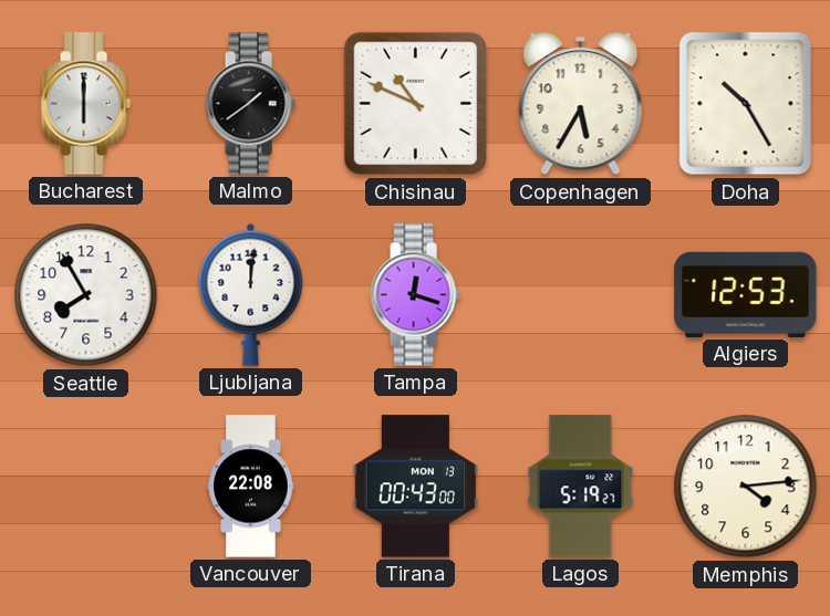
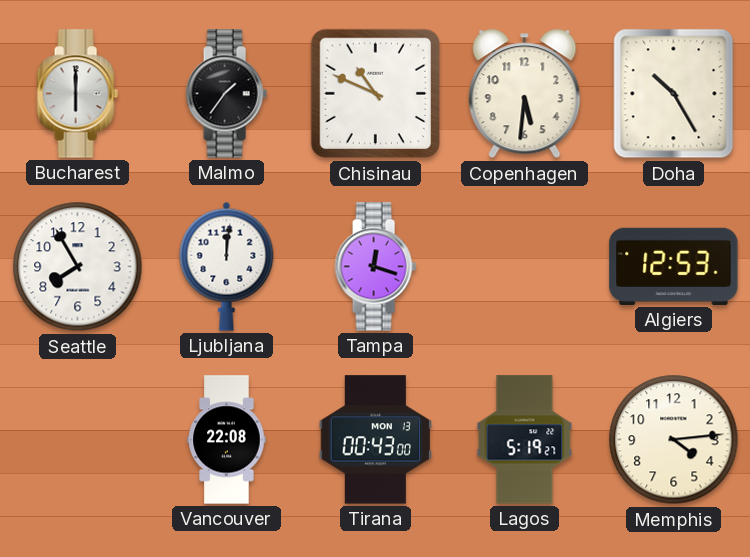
Malmo: 1:39 -> 1:36
Copenhagen: 5:35 -> 5:31
